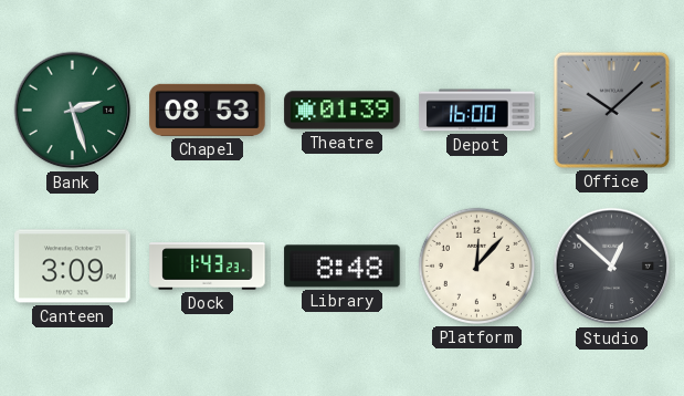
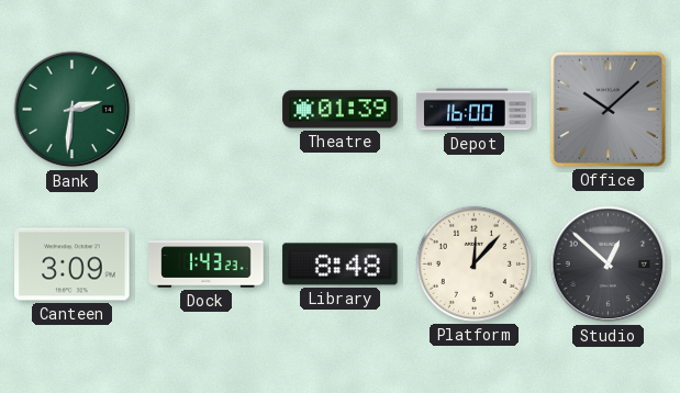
Bank: 2:27 -> 2:31
Chapel: 08:53 -> none
